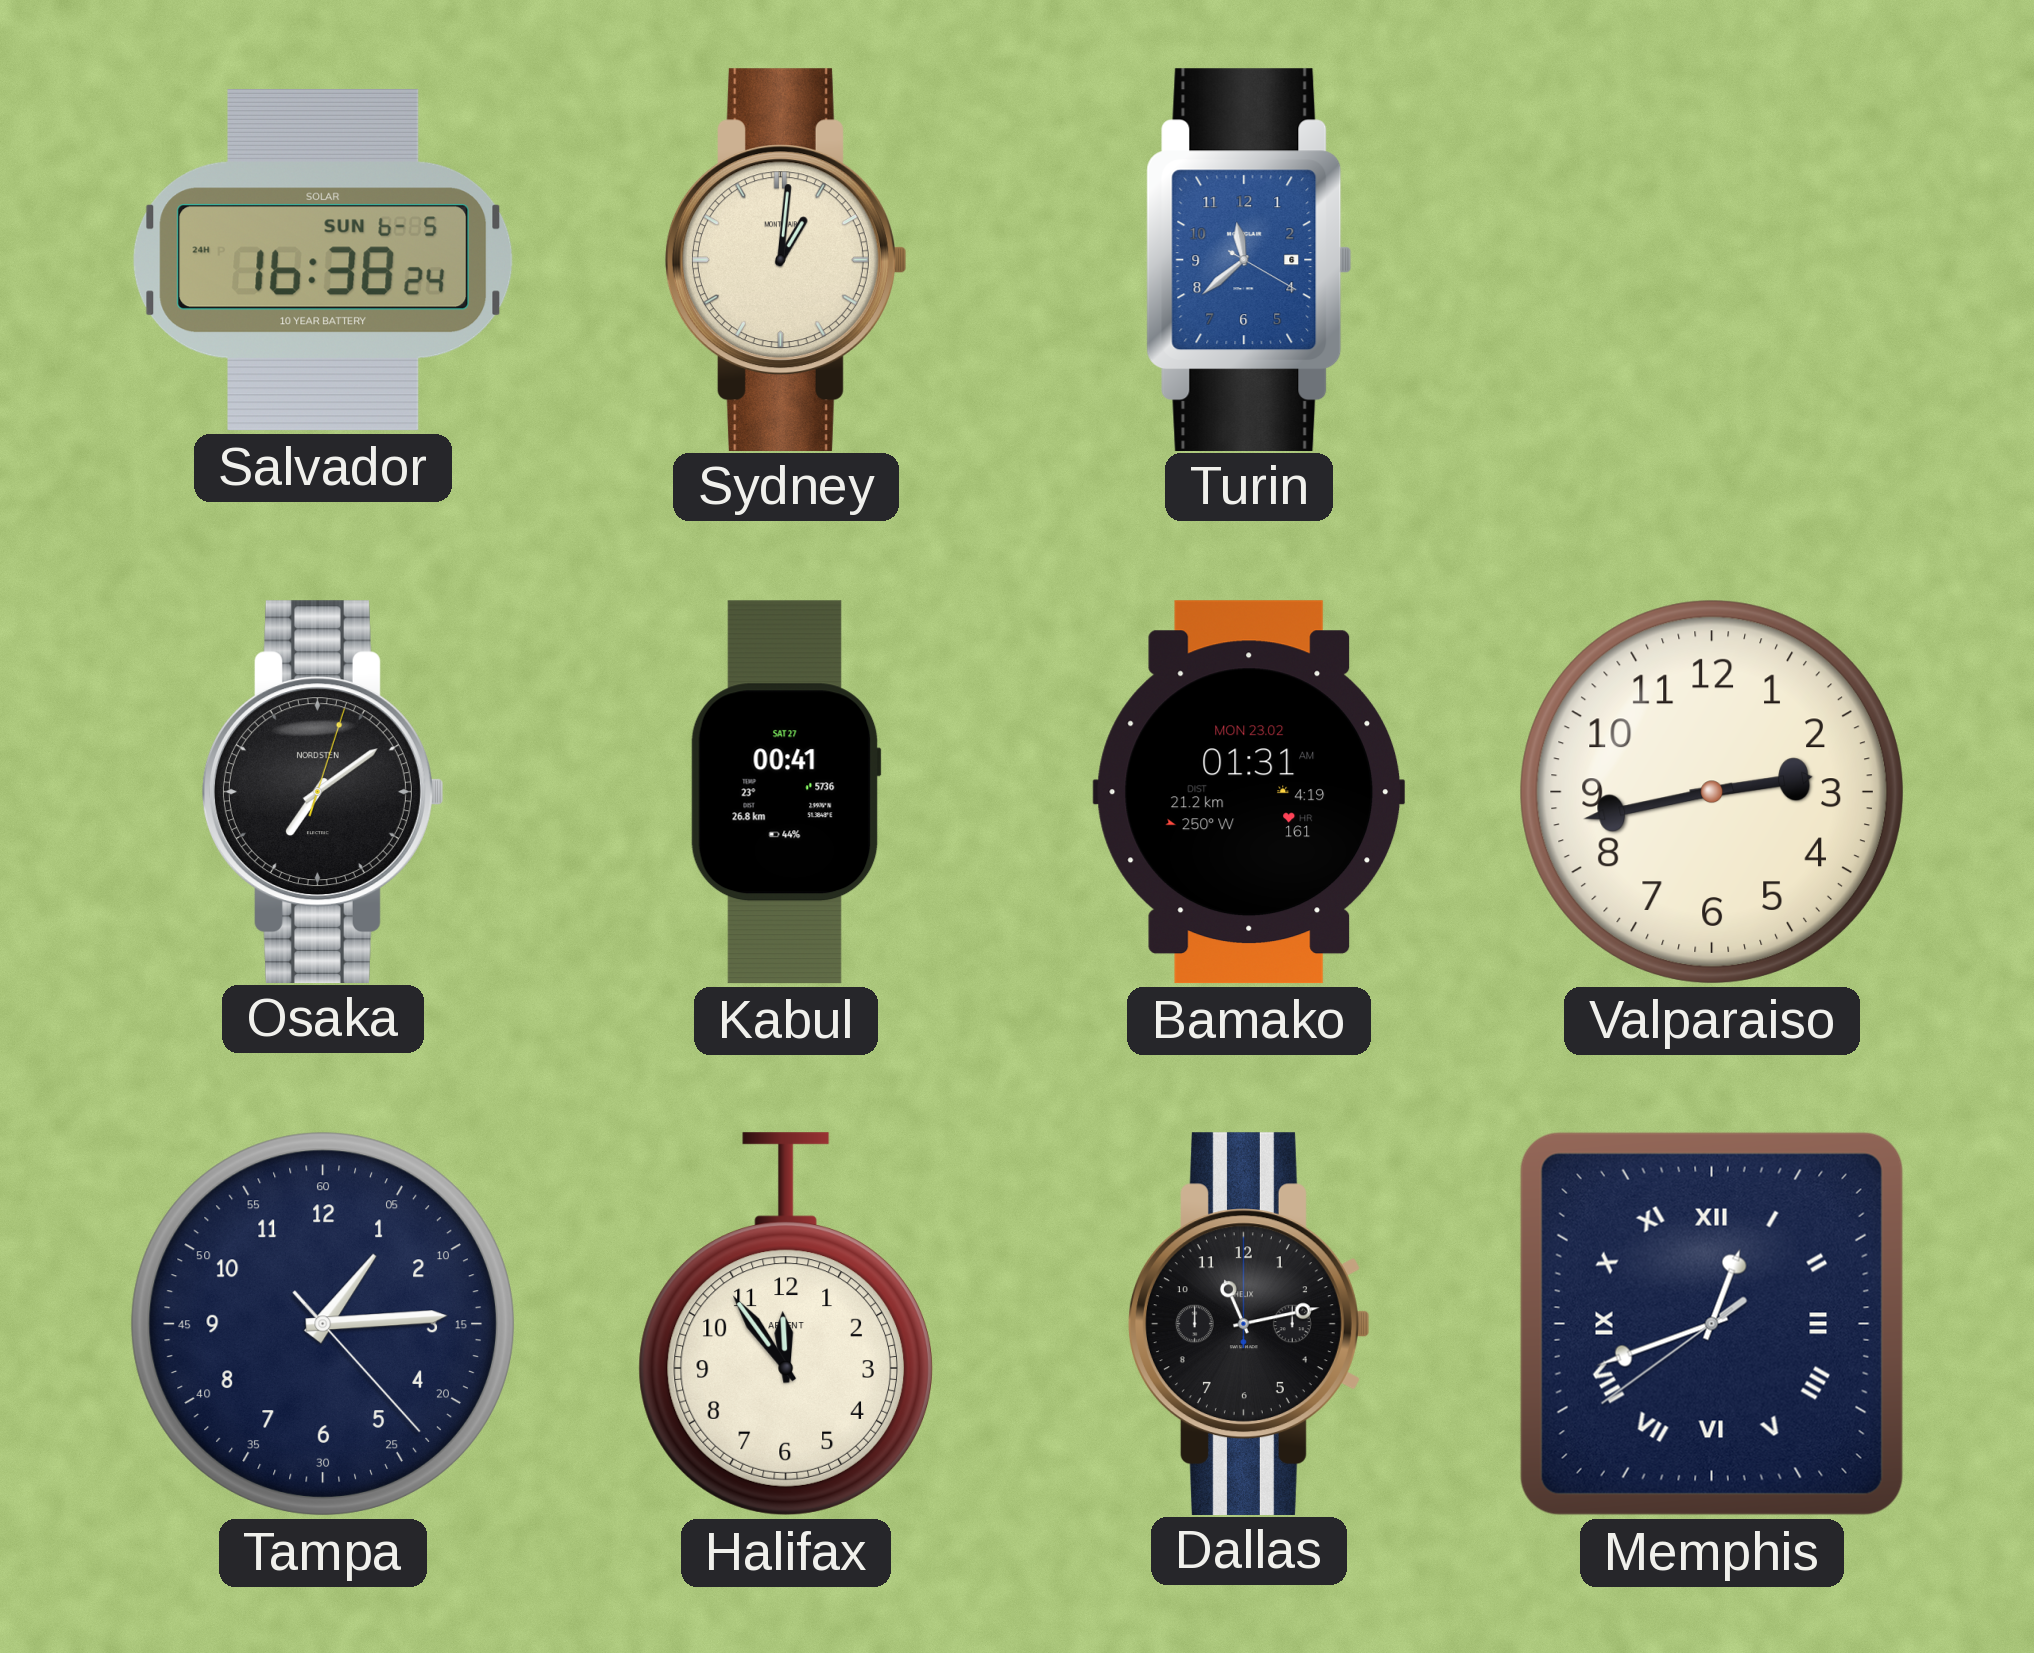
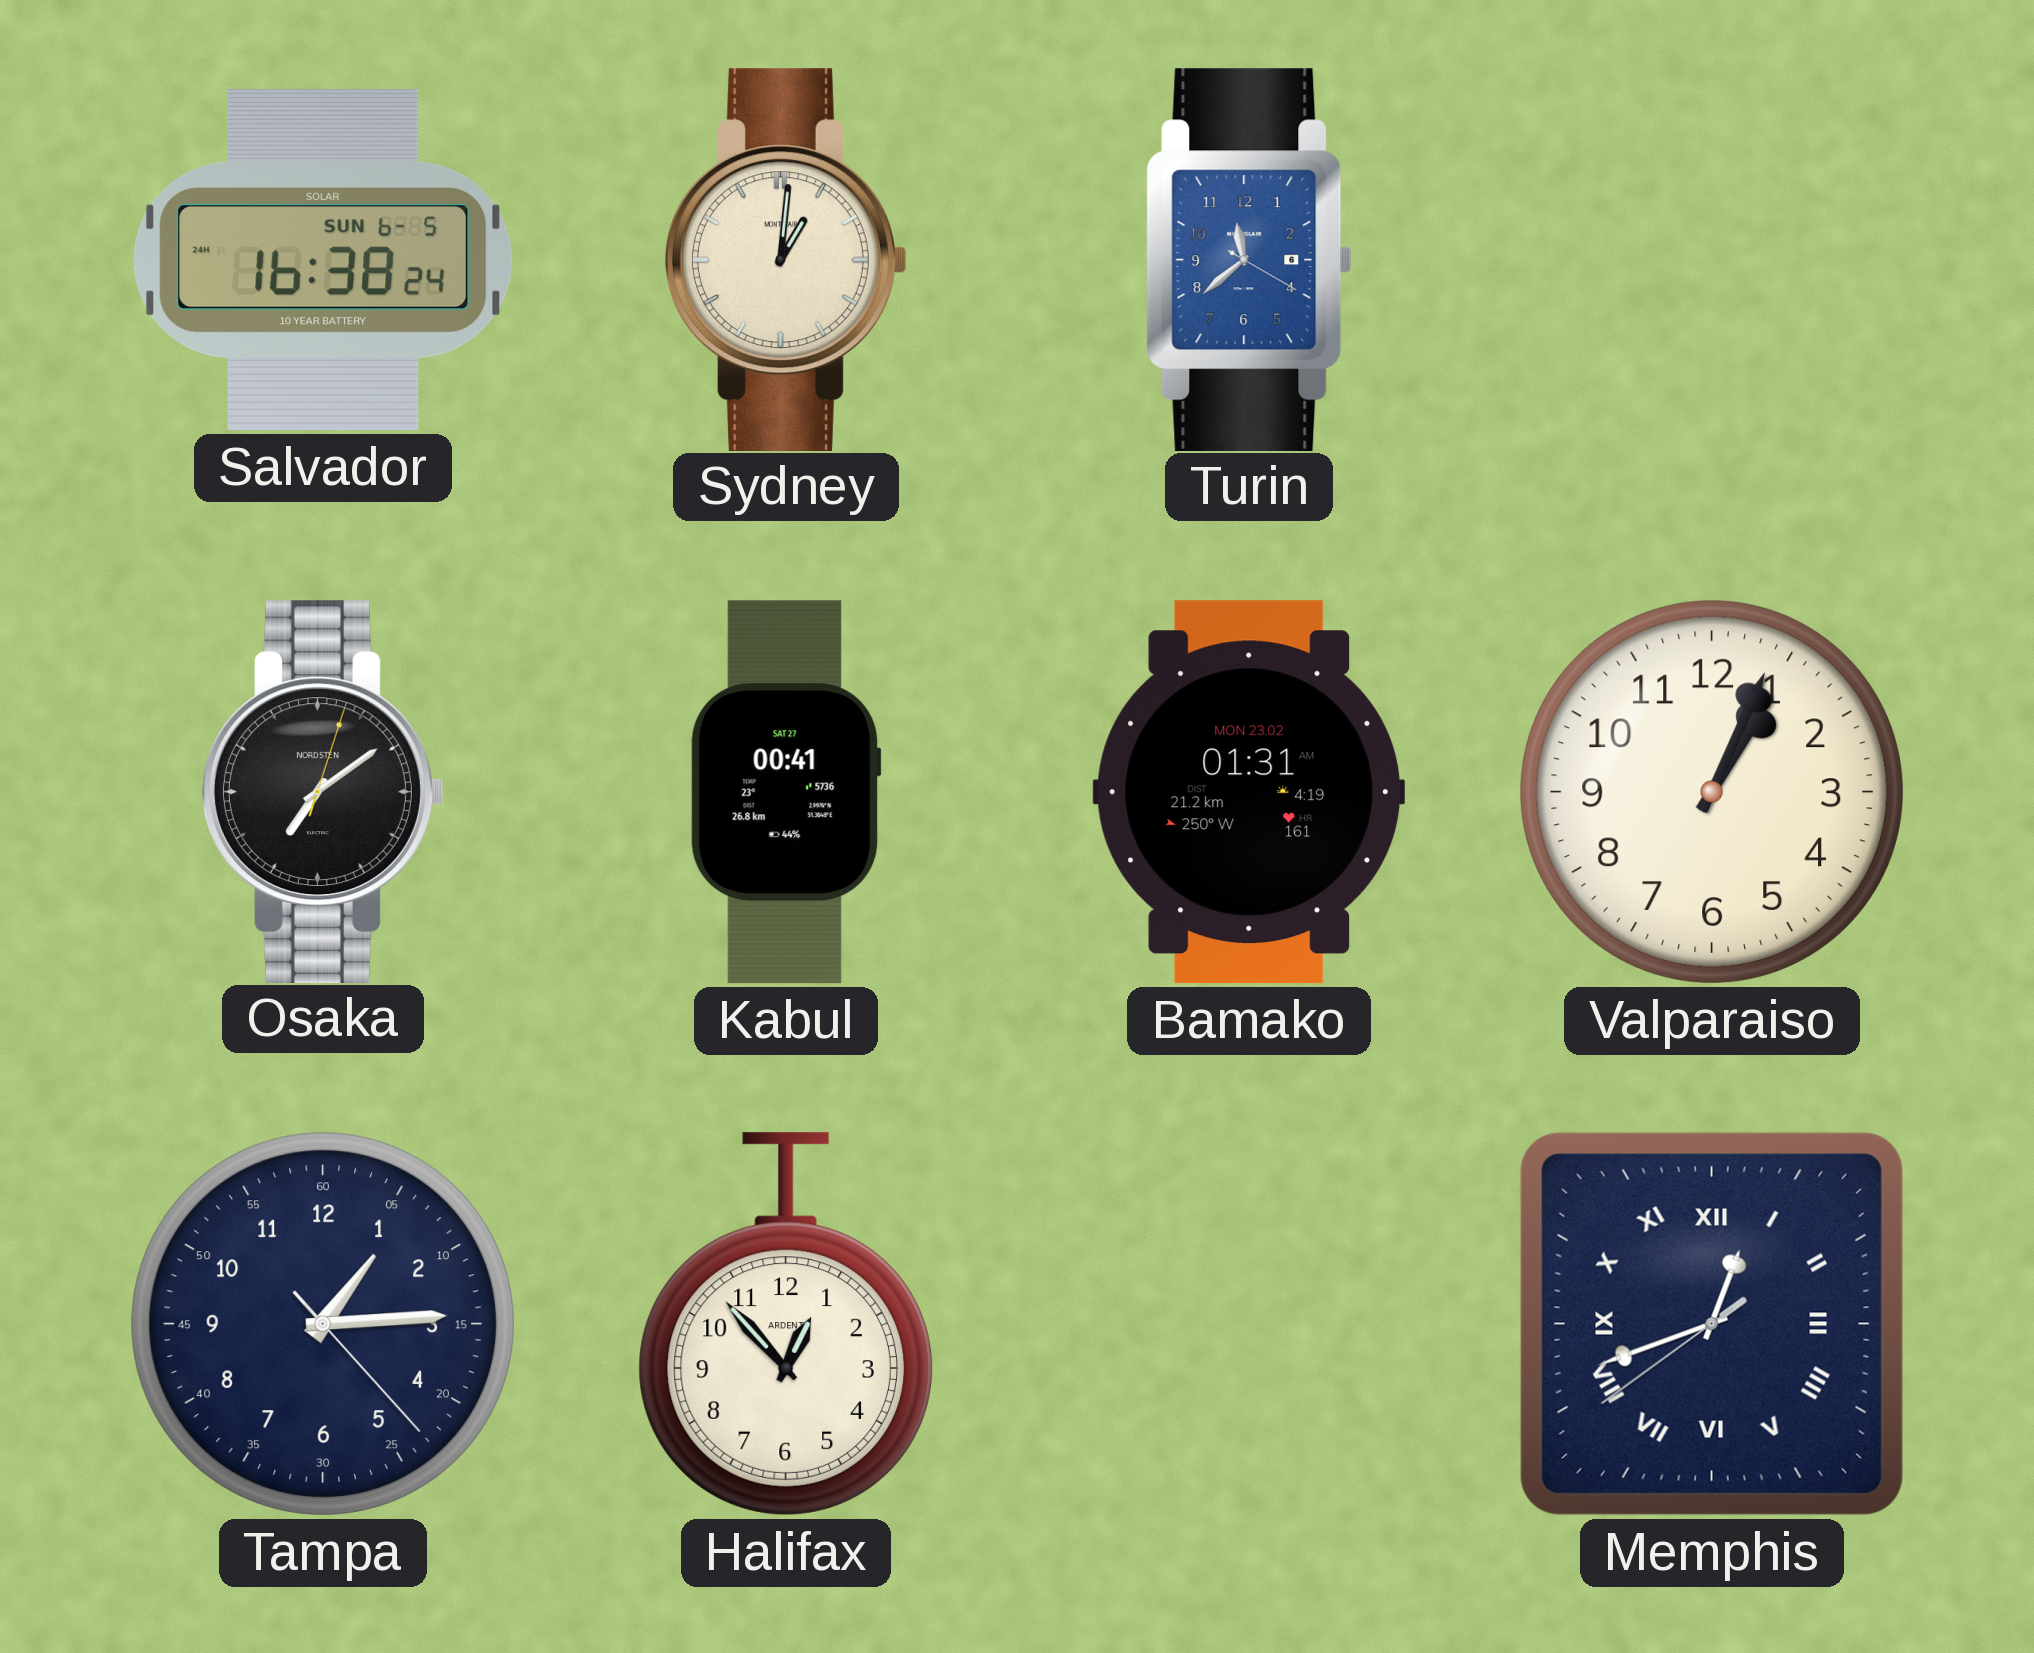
Valparaiso: 2:43 -> 1:04
Halifax: 11:54 -> 12:53
Dallas: 11:13 -> none
